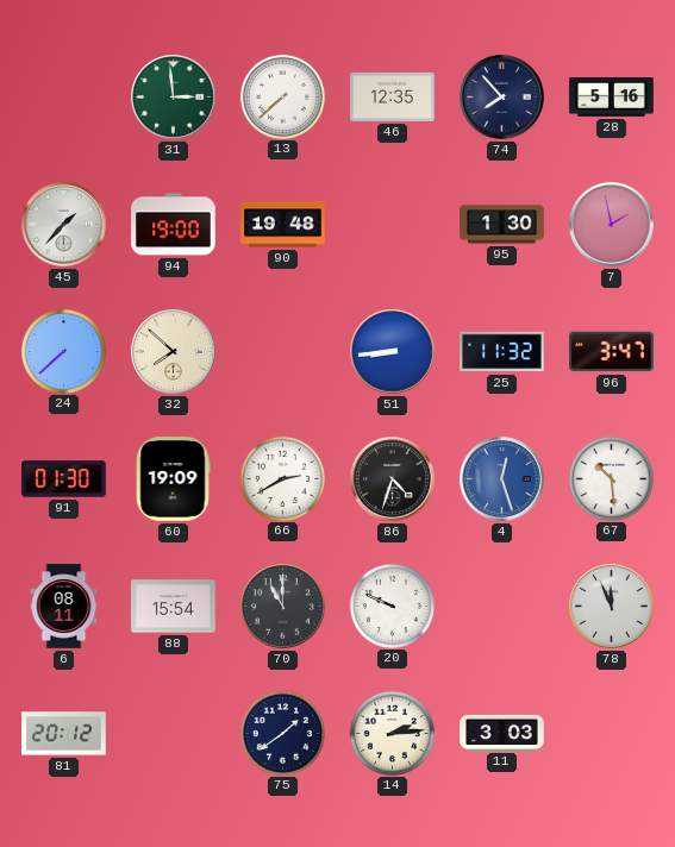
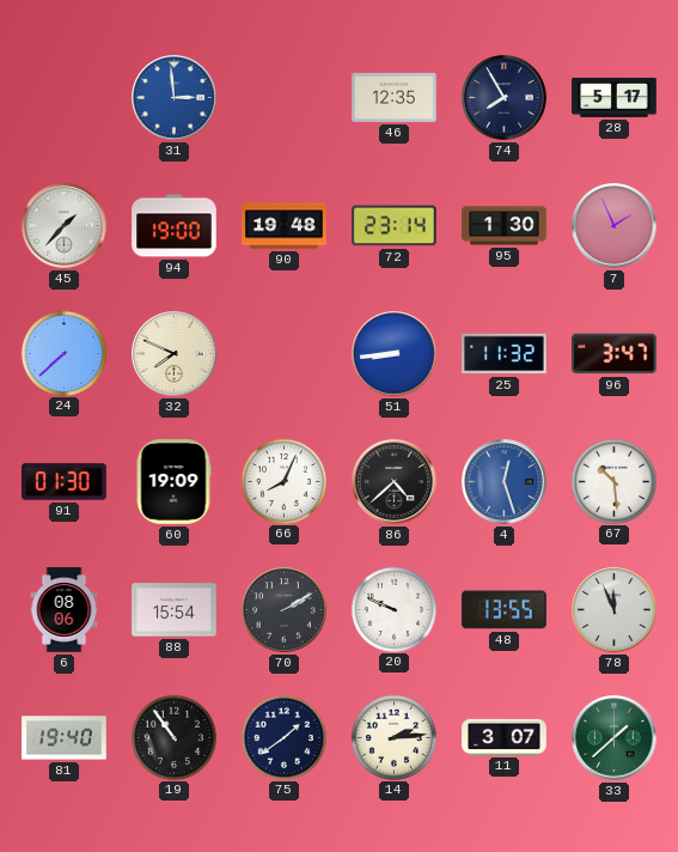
31 dial: green -> blue
13: 7:38 -> none
74: 7:53 -> 7:55
28: 5:16 -> 5:17
72: none -> 23:14
7: 1:58 -> 1:56
32: 7:52 -> 7:49
66: 2:40 -> 8:04
86: 4:33 -> 4:38
6: 08:11 -> 08:06
70: 11:00 -> 2:10
48: none -> 13:55
81: 20:12 -> 19:40
19: none -> 10:54
11: 3:03 -> 3:07
33: none -> 1:38
